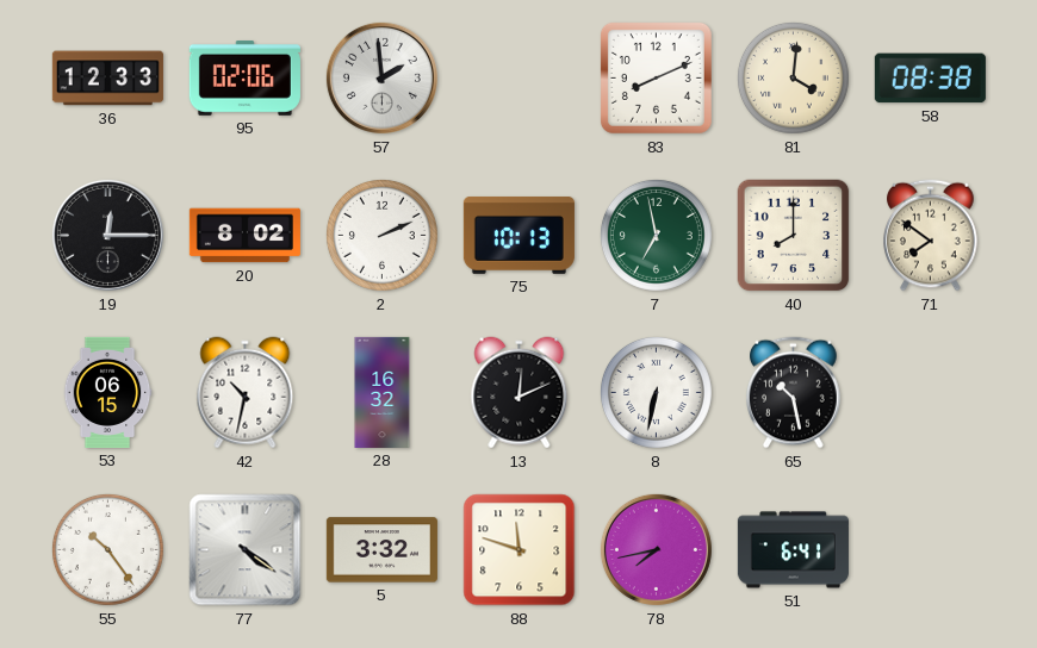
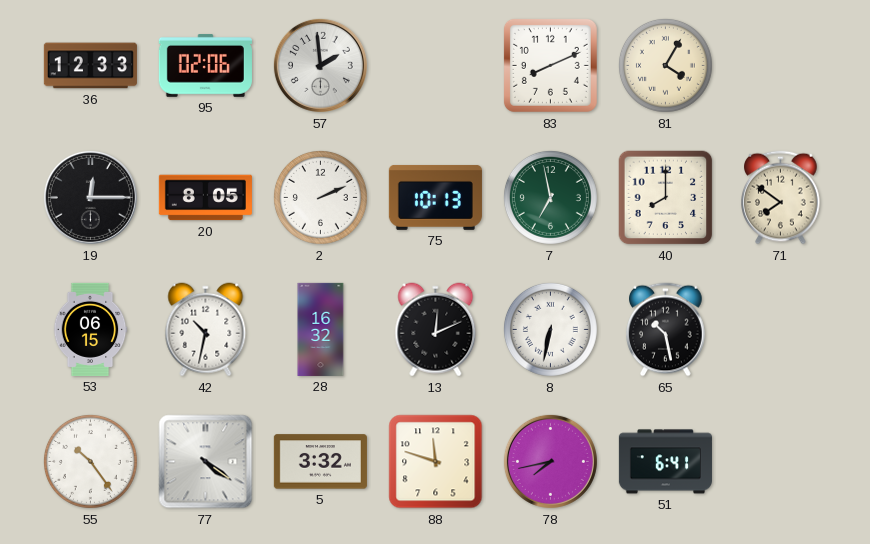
81: 4:01 -> 4:05
58: 08:38 -> none
20: 8:02 -> 8:05
